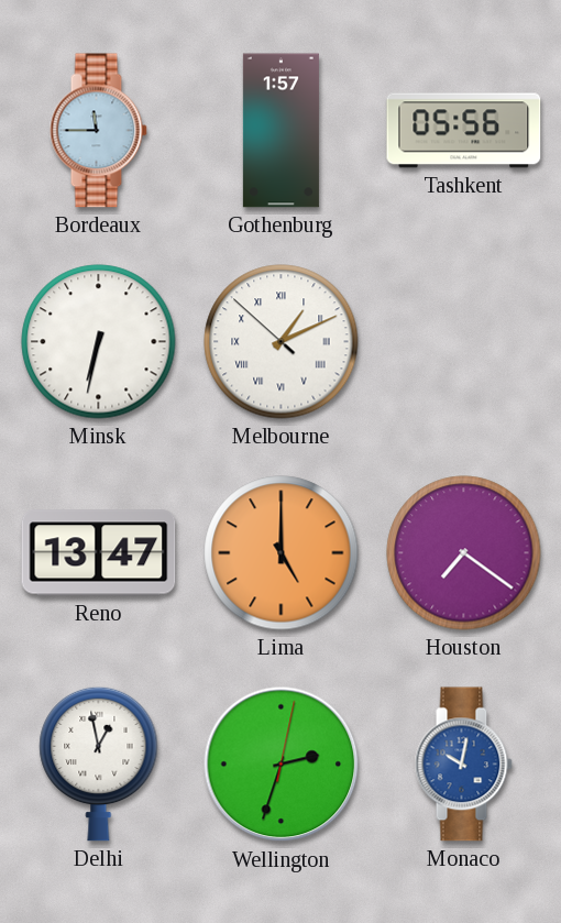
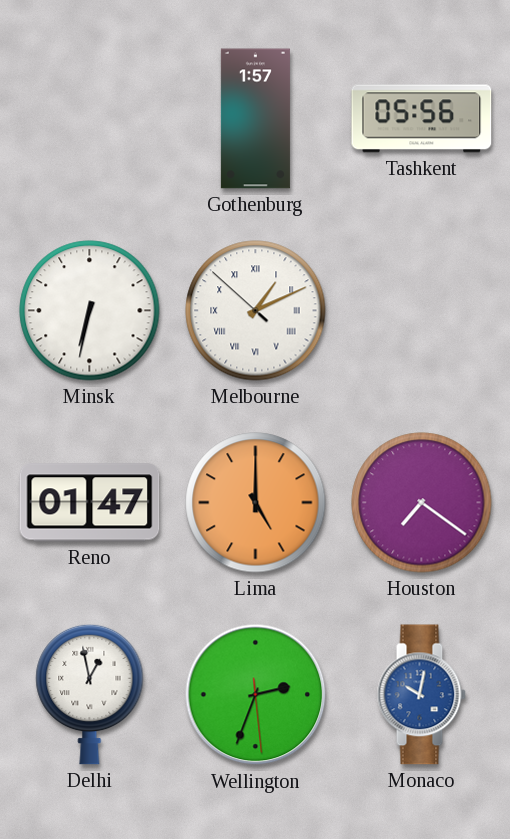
Bordeaux: 11:45 -> none
Reno: 13:47 -> 01:47
Wellington: 2:33:02 -> 2:33:29
